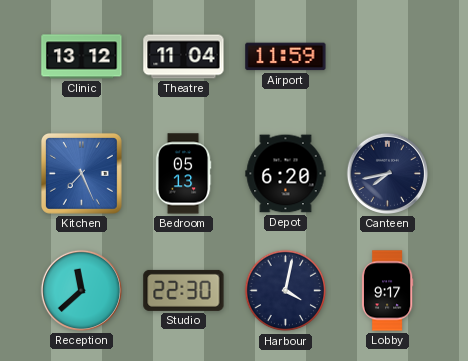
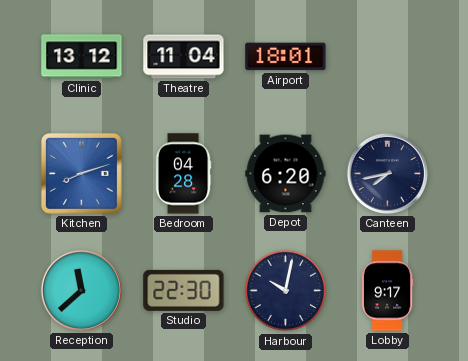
Airport: 11:59 -> 18:01
Kitchen: 7:26 -> 8:12
Bedroom: 05:13 -> 04:28
Harbour: 4:02 -> 10:02
